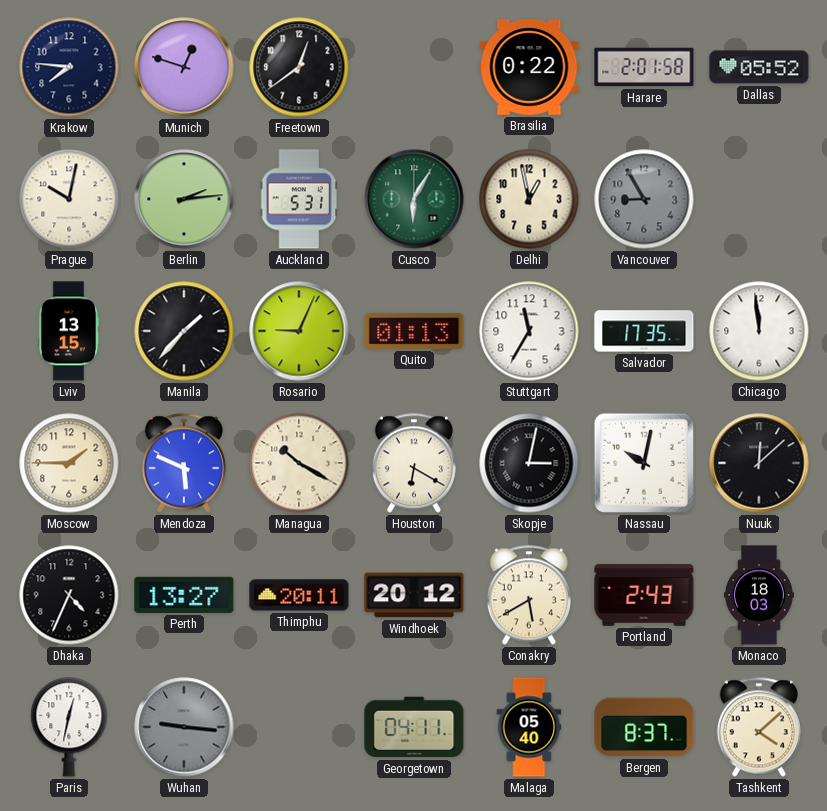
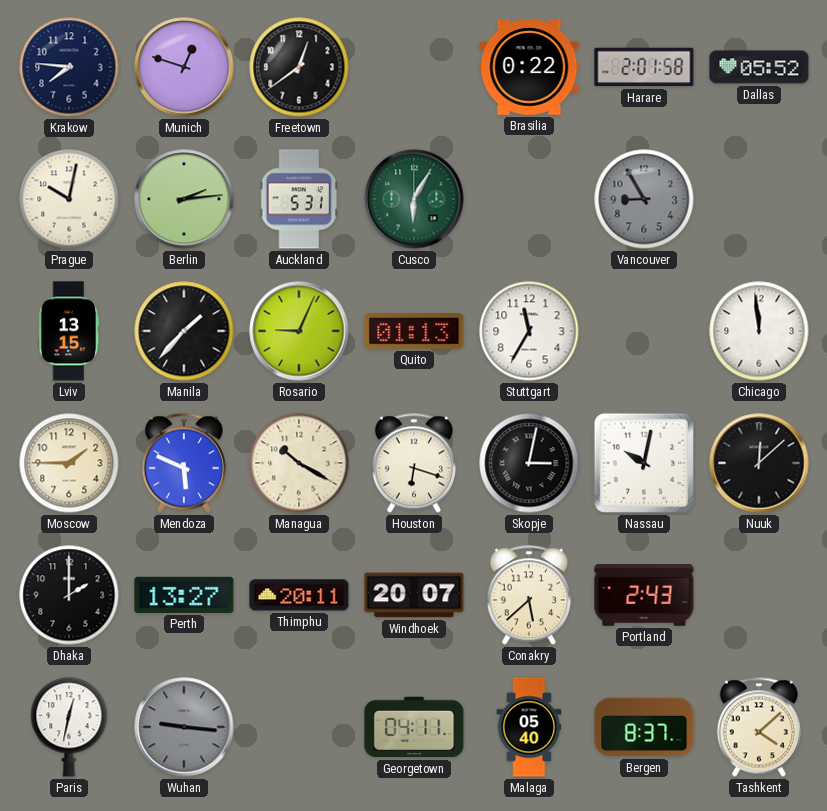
Delhi: 12:58 -> none
Salvador: 17:35 -> none
Houston: 6:20 -> 6:18
Dhaka: 4:34 -> 2:00
Windhoek: 20:12 -> 20:07
Conakry: 5:40 -> 5:38
Monaco: 18:03 -> none
